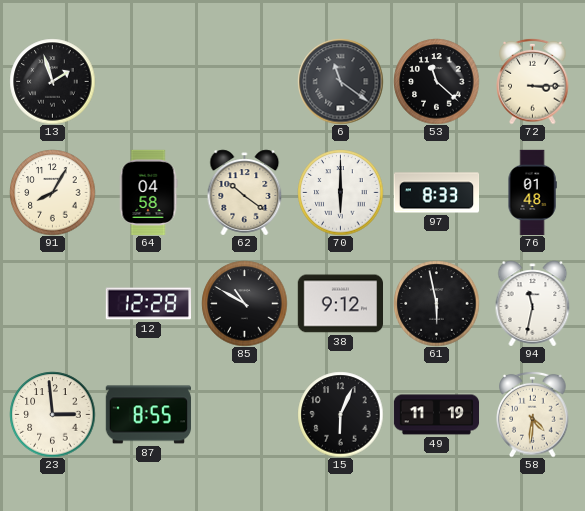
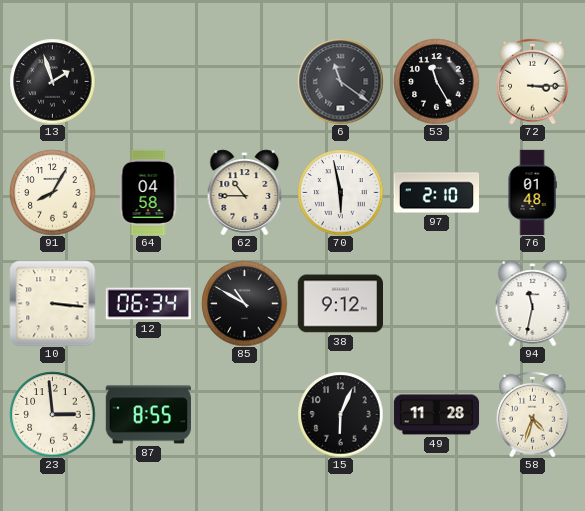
53: 11:22 -> 11:25
62: 10:21 -> 10:45
70: 6:00 -> 5:58
97: 8:33 -> 2:10
10: none -> 3:16
12: 12:28 -> 06:34
61: 5:58 -> none
49: 11:19 -> 11:28
58: 4:31 -> 4:33
